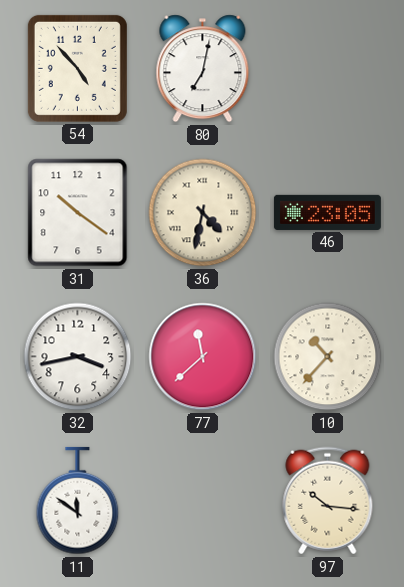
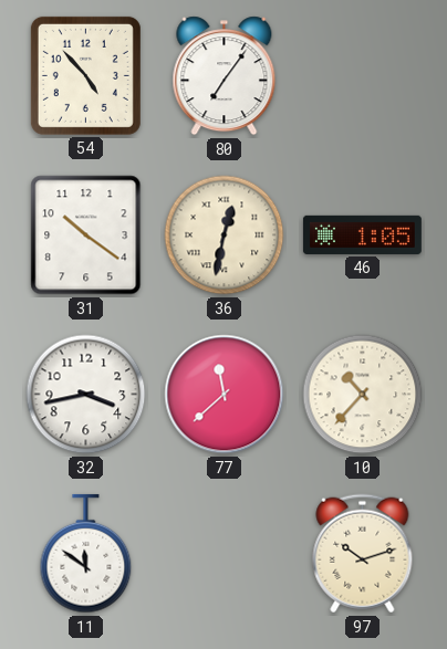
80: 7:02 -> 7:06
36: 4:32 -> 12:32
46: 23:05 -> 1:05
97: 10:16 -> 10:12
